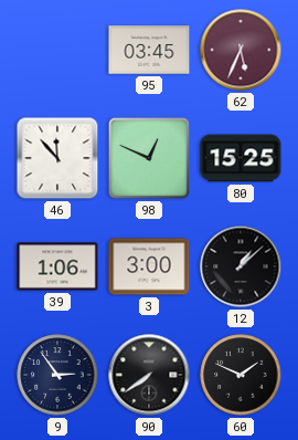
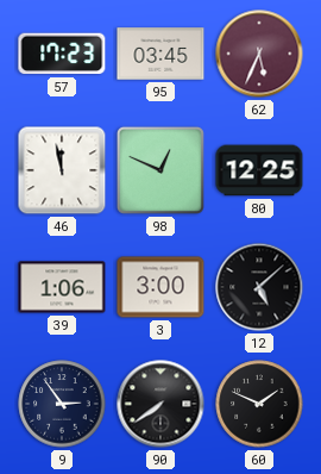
57: none -> 17:23
46: 11:53 -> 11:58
80: 15:25 -> 12:25
12: 1:08 -> 5:08
